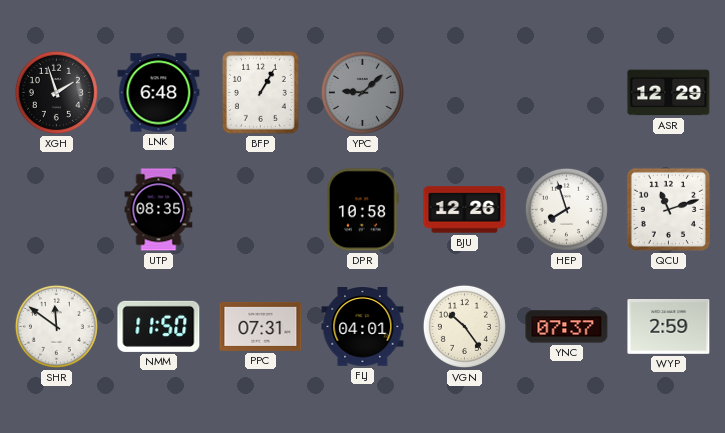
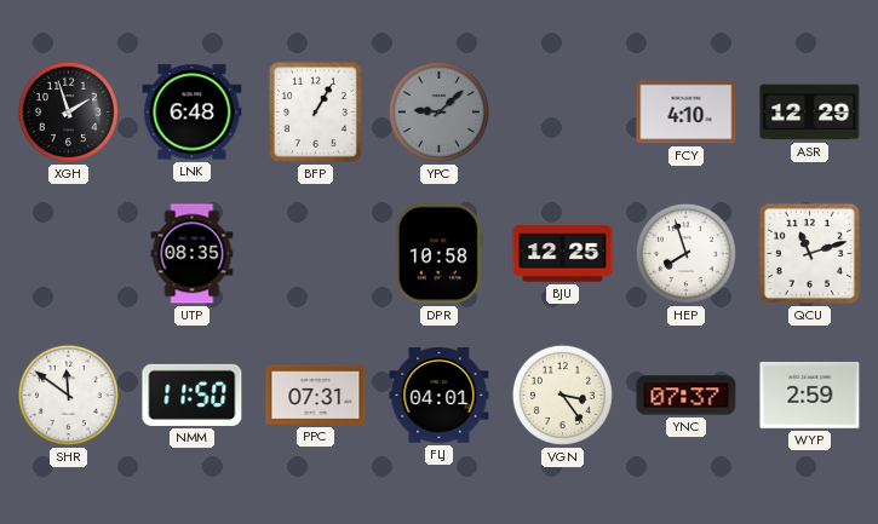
FCY: none -> 4:10
BJU: 12:26 -> 12:25
VGN: 10:24 -> 3:24
